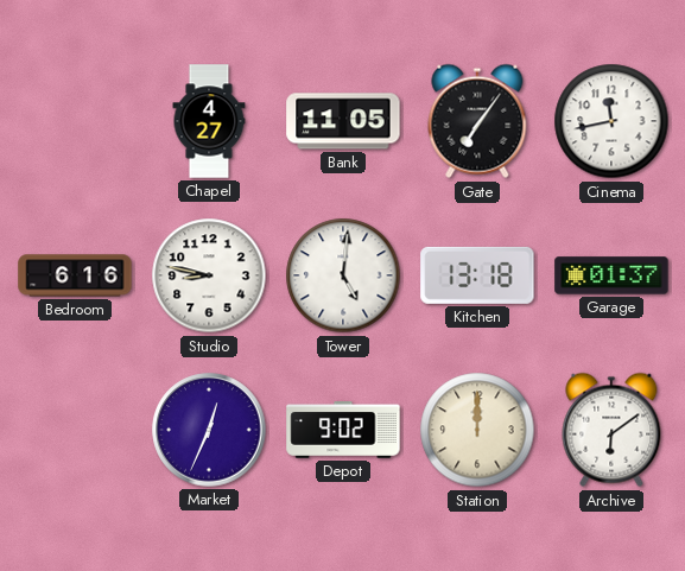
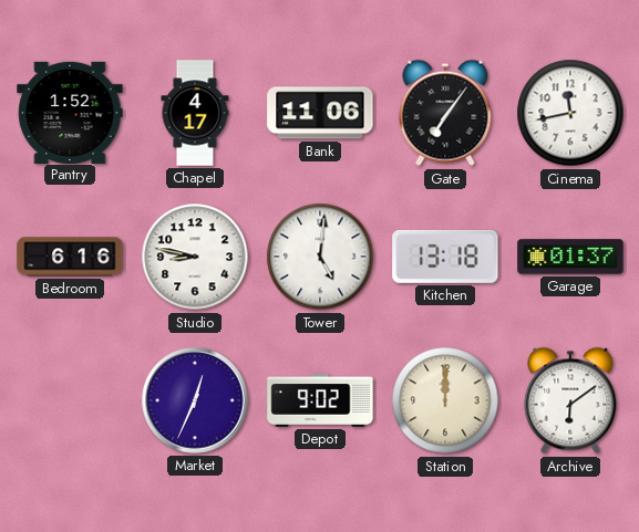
Pantry: none -> 1:52
Chapel: 4:27 -> 4:17
Bank: 11:05 -> 11:06
